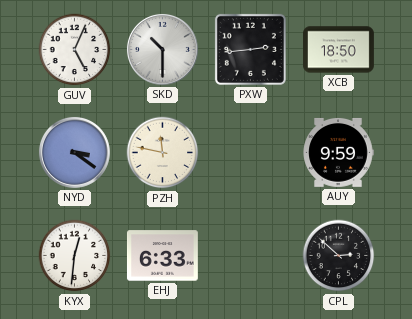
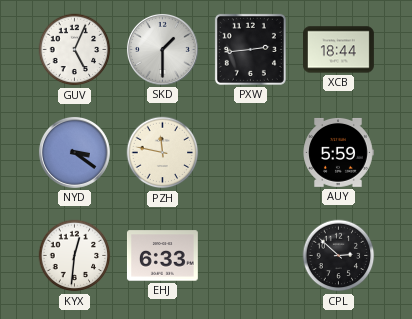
SKD: 10:30 -> 1:30
XCB: 18:50 -> 18:44
AUY: 9:59 -> 5:59
